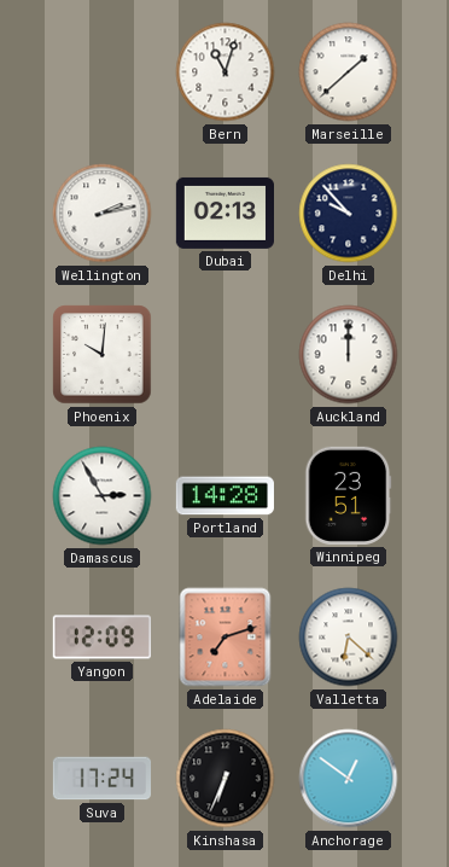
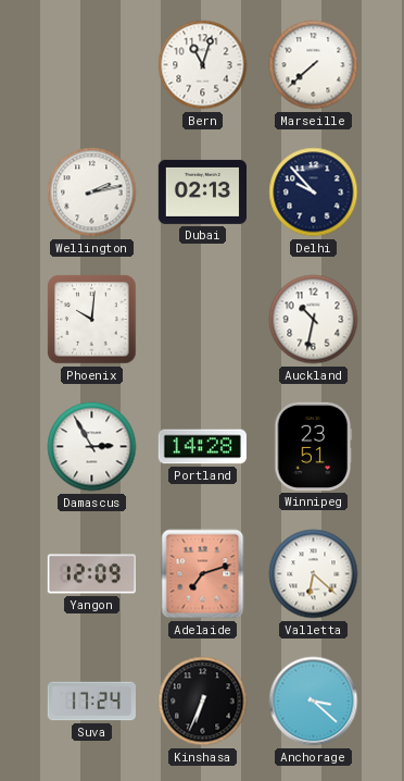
Marseille: 1:38 -> 7:38
Auckland: 12:00 -> 10:32
Anchorage: 12:51 -> 3:22
